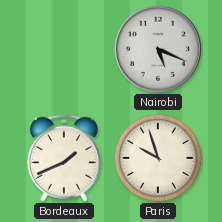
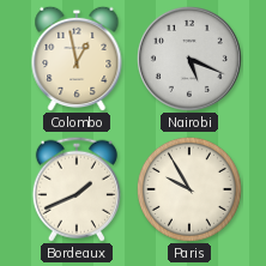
Colombo: none -> 12:58
Paris: 9:57 -> 9:55
